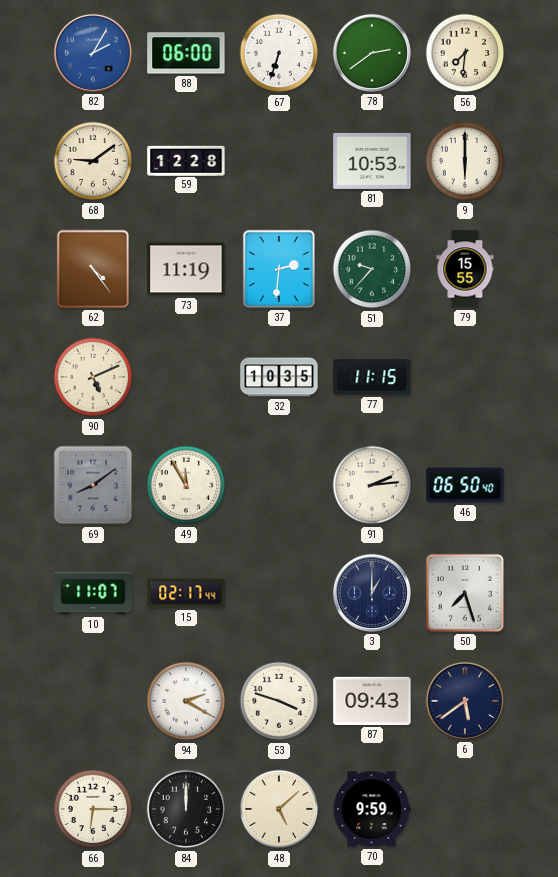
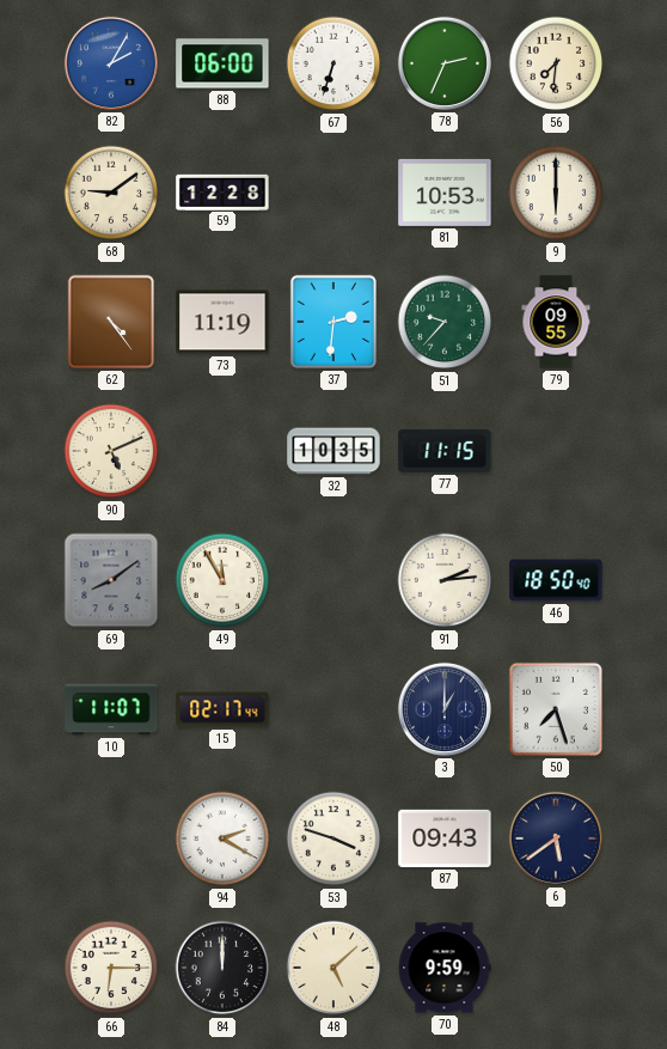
78: 2:39 -> 2:34
79: 15:55 -> 09:55
46: 06:50 -> 18:50
